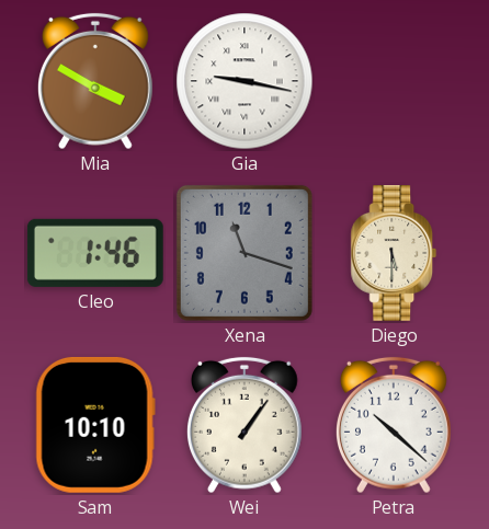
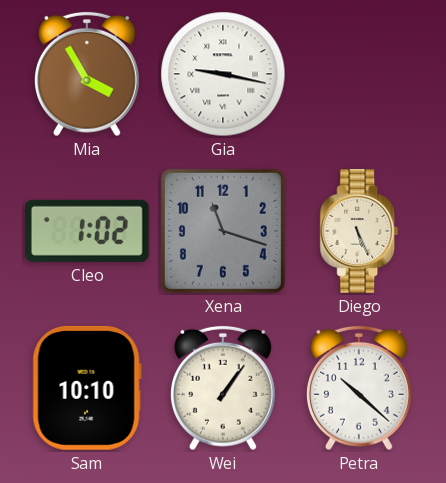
Mia: 3:50 -> 3:55
Cleo: 1:46 -> 1:02
Diego: 5:30 -> 5:26
